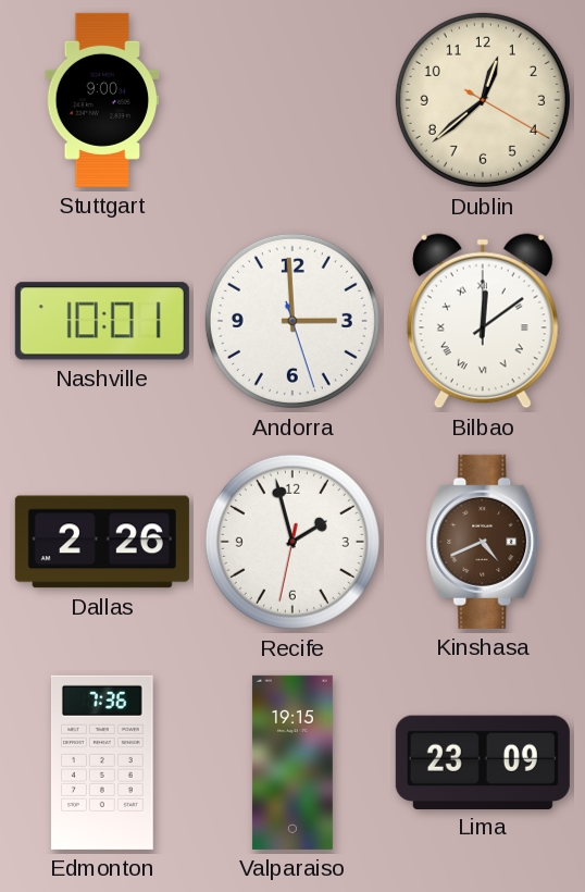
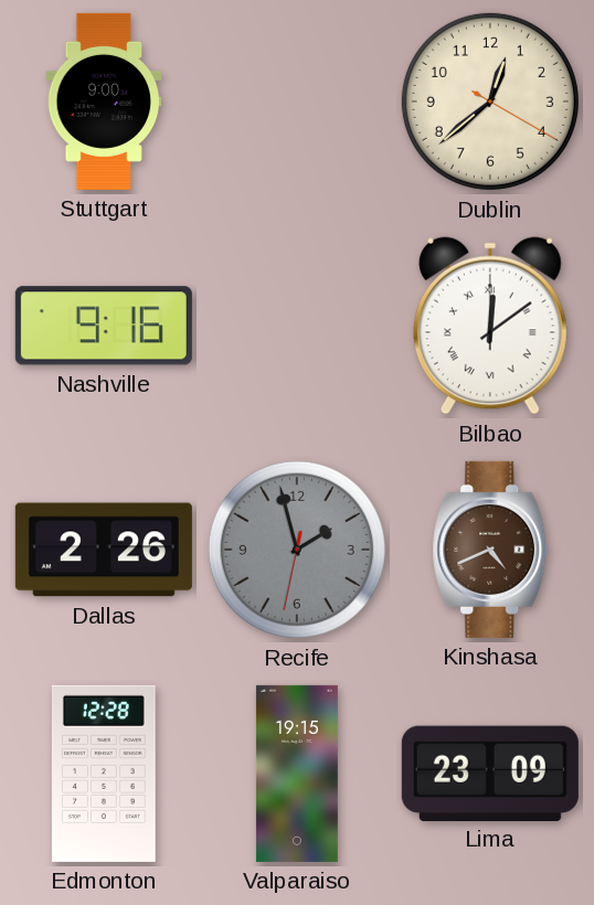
Nashville: 10:01 -> 9:16
Andorra: 2:59 -> none
Recife dial: white -> grey
Edmonton: 7:36 -> 12:28
